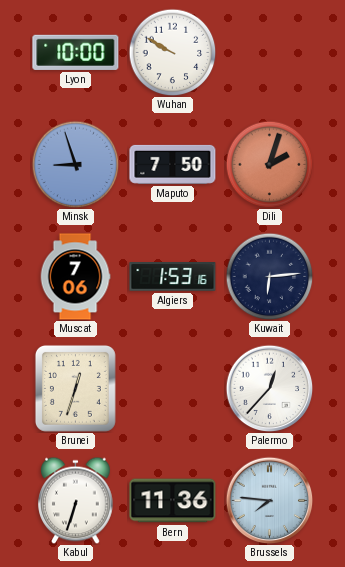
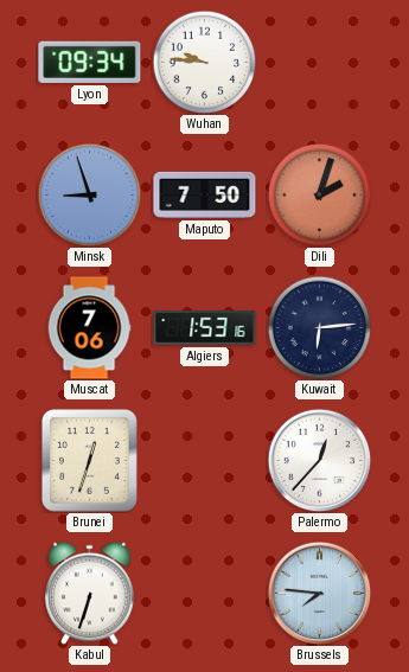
Lyon: 10:00 -> 09:34
Wuhan: 9:50 -> 9:46
Bern: 11:36 -> none
